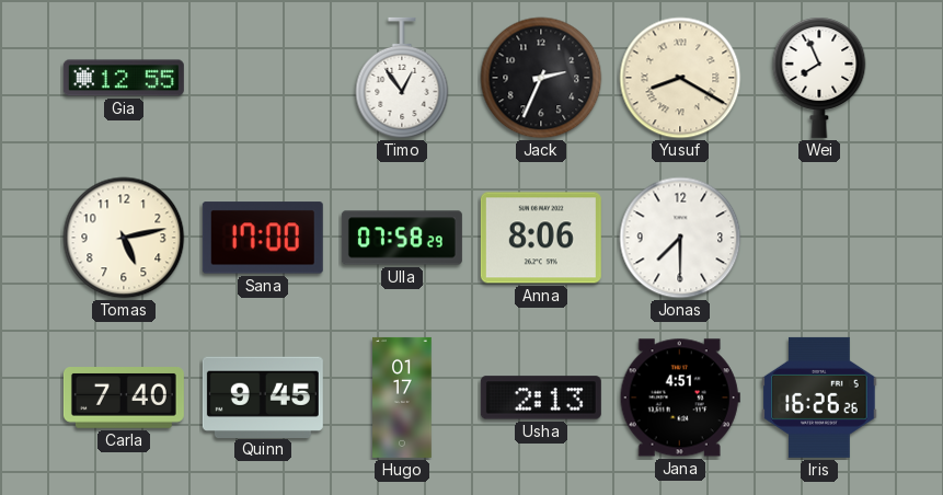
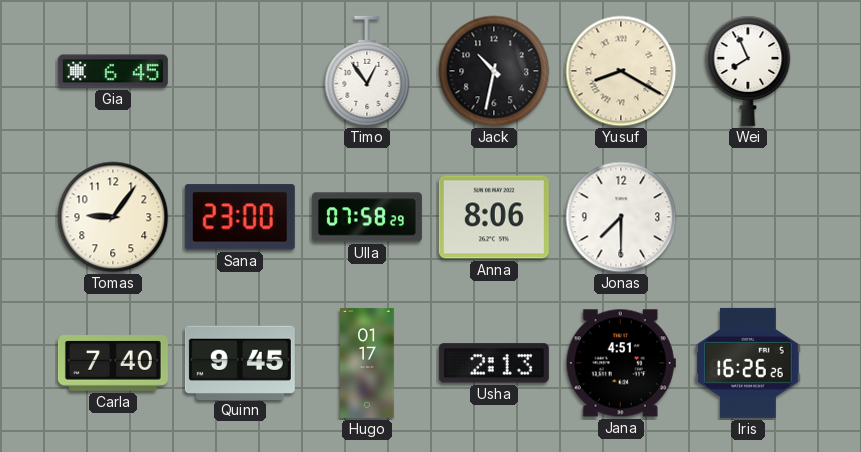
Gia: 12:55 -> 6:45
Jack: 2:34 -> 10:32
Tomas: 5:13 -> 9:06
Sana: 17:00 -> 23:00
